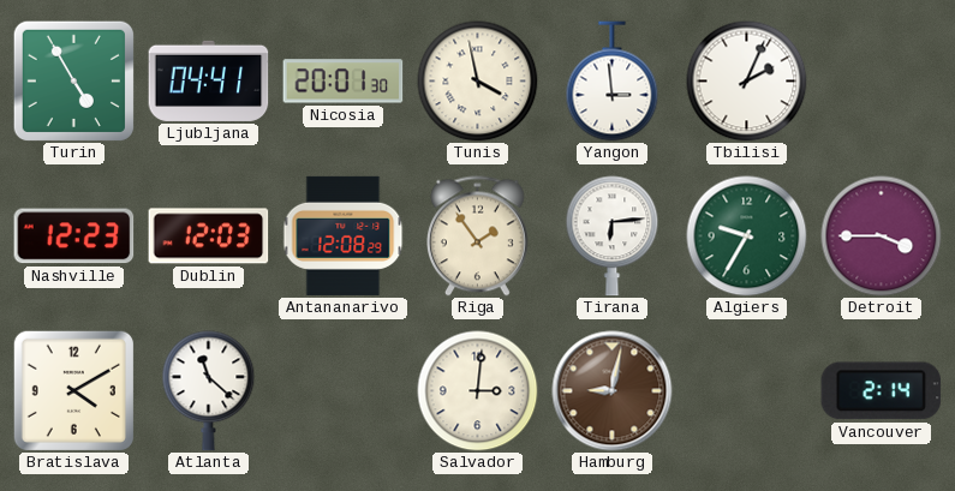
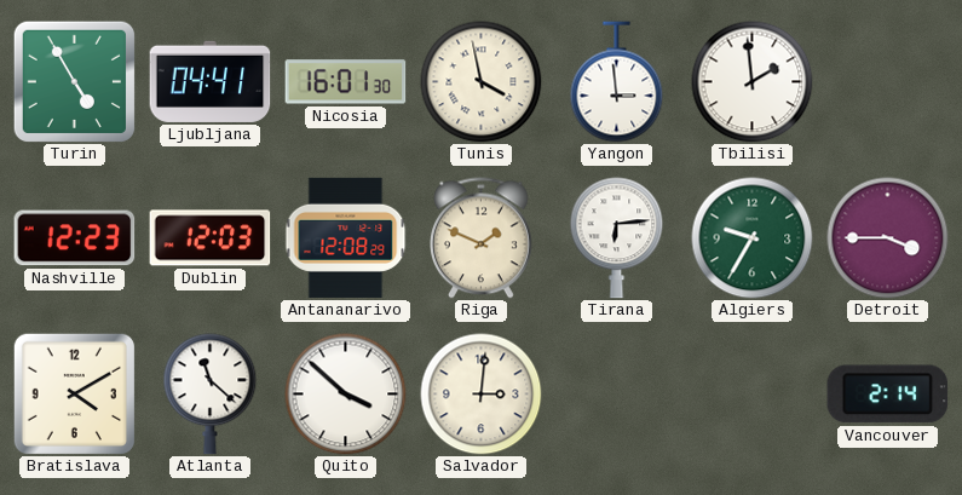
Nicosia: 20:01 -> 16:01
Tbilisi: 2:04 -> 1:59
Riga: 1:54 -> 1:49
Quito: none -> 3:52
Hamburg: 9:02 -> none
